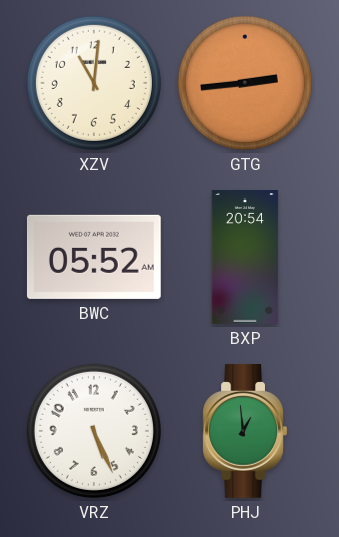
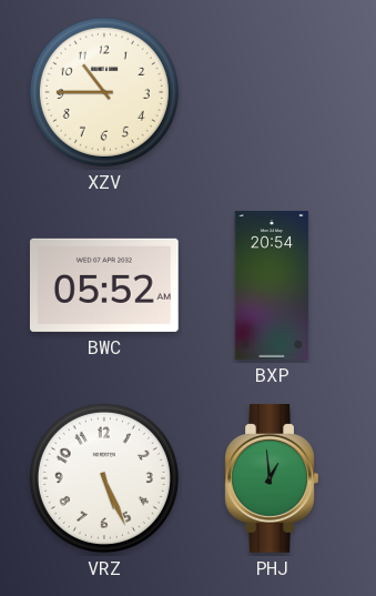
XZV: 11:01 -> 10:45
GTG: 2:44 -> none
